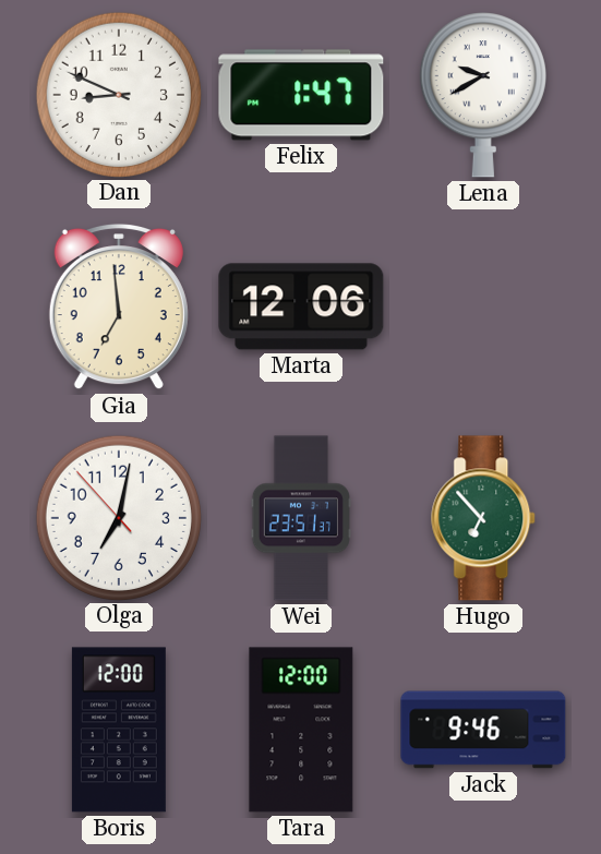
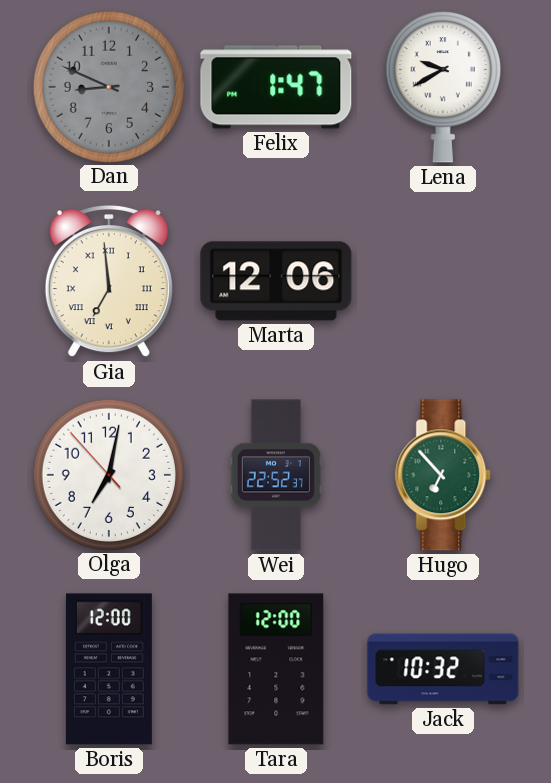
Dan dial: white -> grey
Gia numerals: Arabic -> Roman
Wei: 23:51 -> 22:52
Jack: 9:46 -> 10:32
